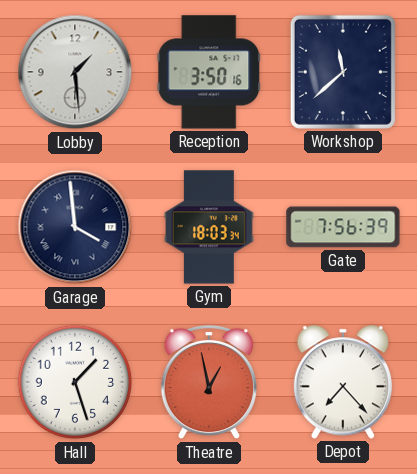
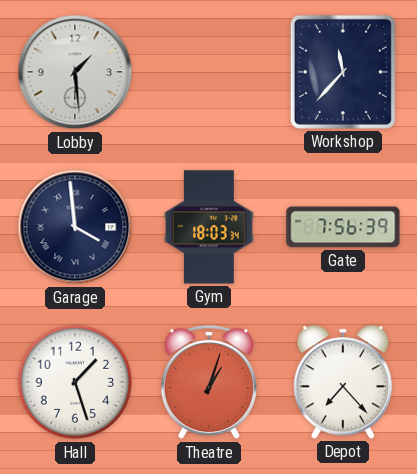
Reception: 3:50 -> none
Workshop: 11:38 -> 11:37
Theatre: 12:58 -> 1:03
